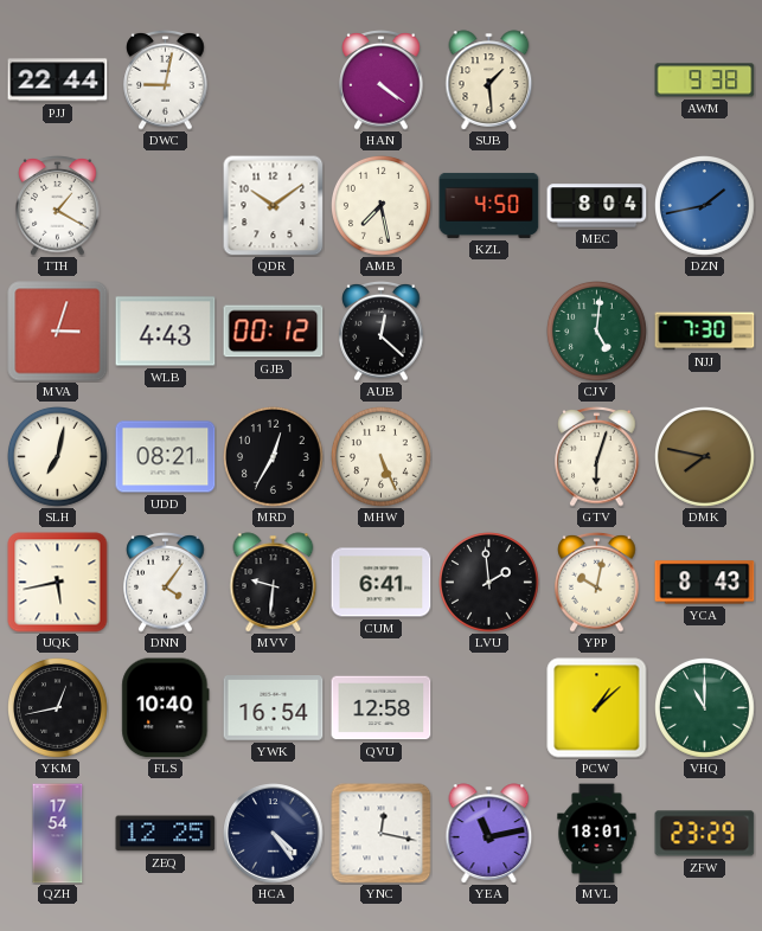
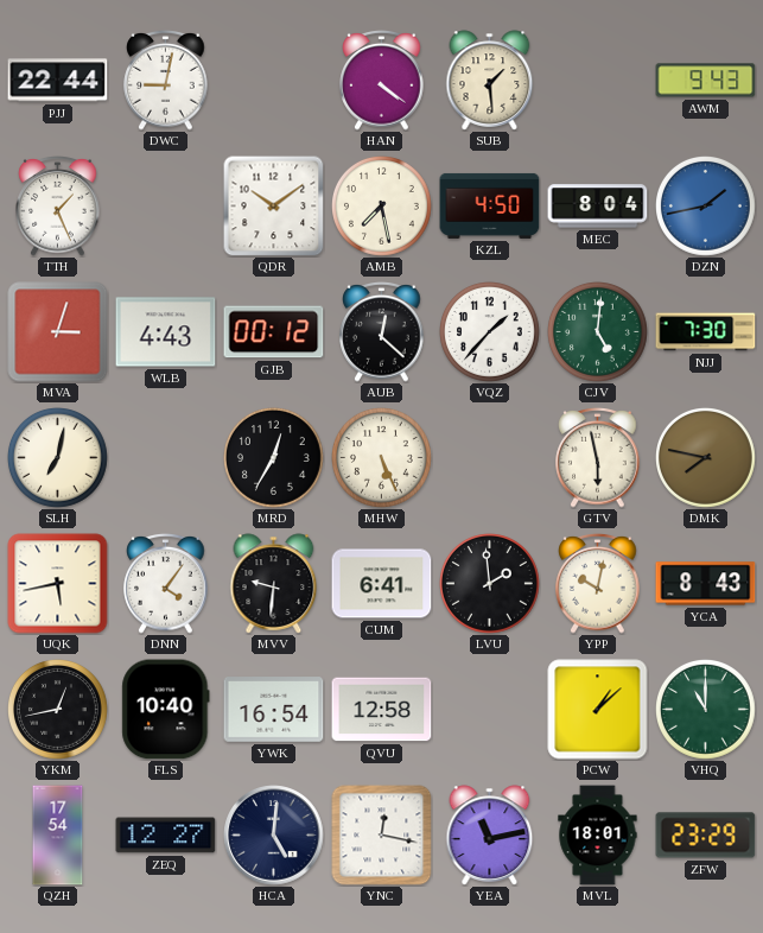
AWM: 9:38 -> 9:43
TTH: 1:20 -> 1:26
VQZ: none -> 1:37
UDD: 08:21 -> none
GTV: 6:03 -> 5:58
ZEQ: 12:25 -> 12:27
HCA: 4:24 -> 5:01
